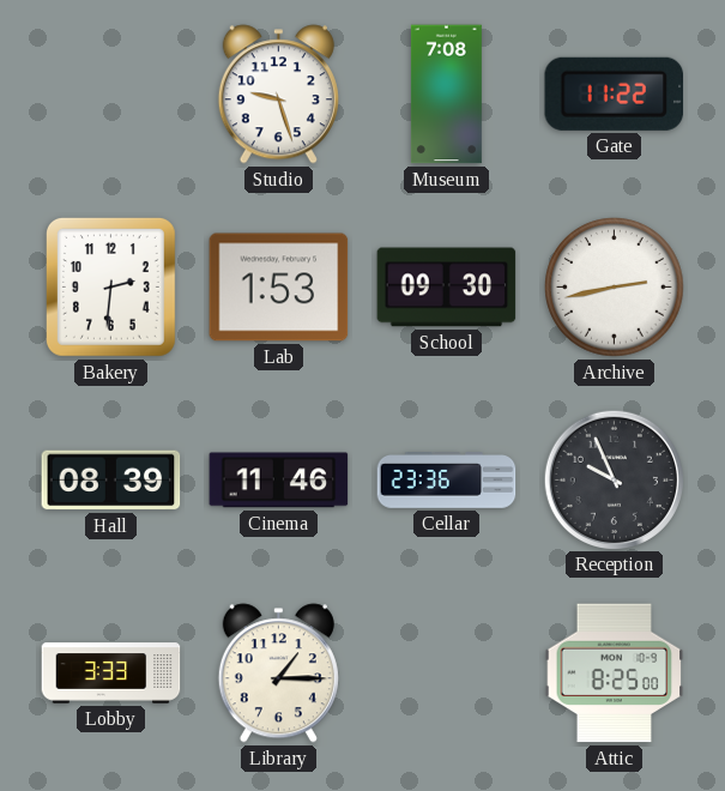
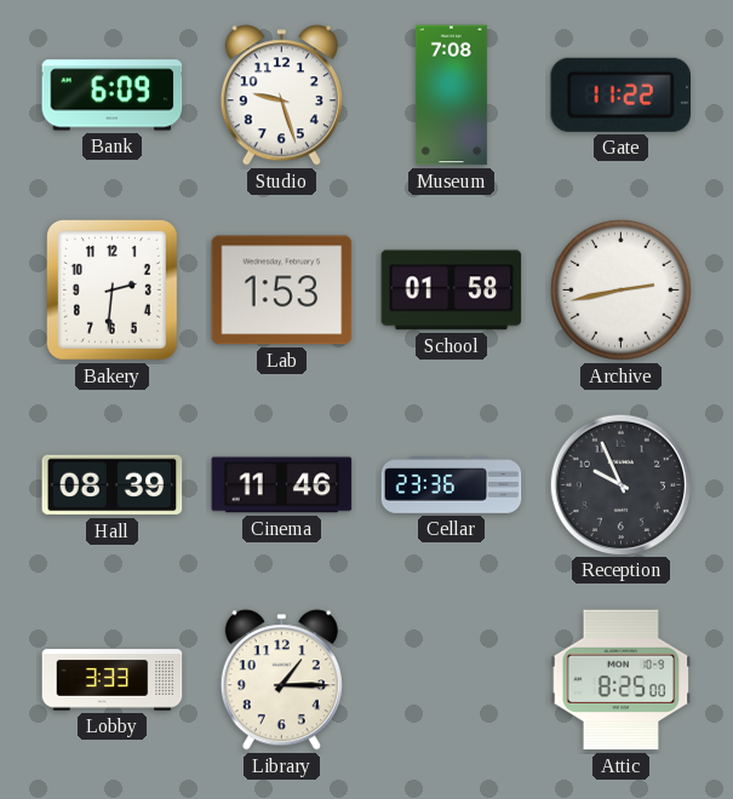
Bank: none -> 6:09
School: 09:30 -> 01:58
